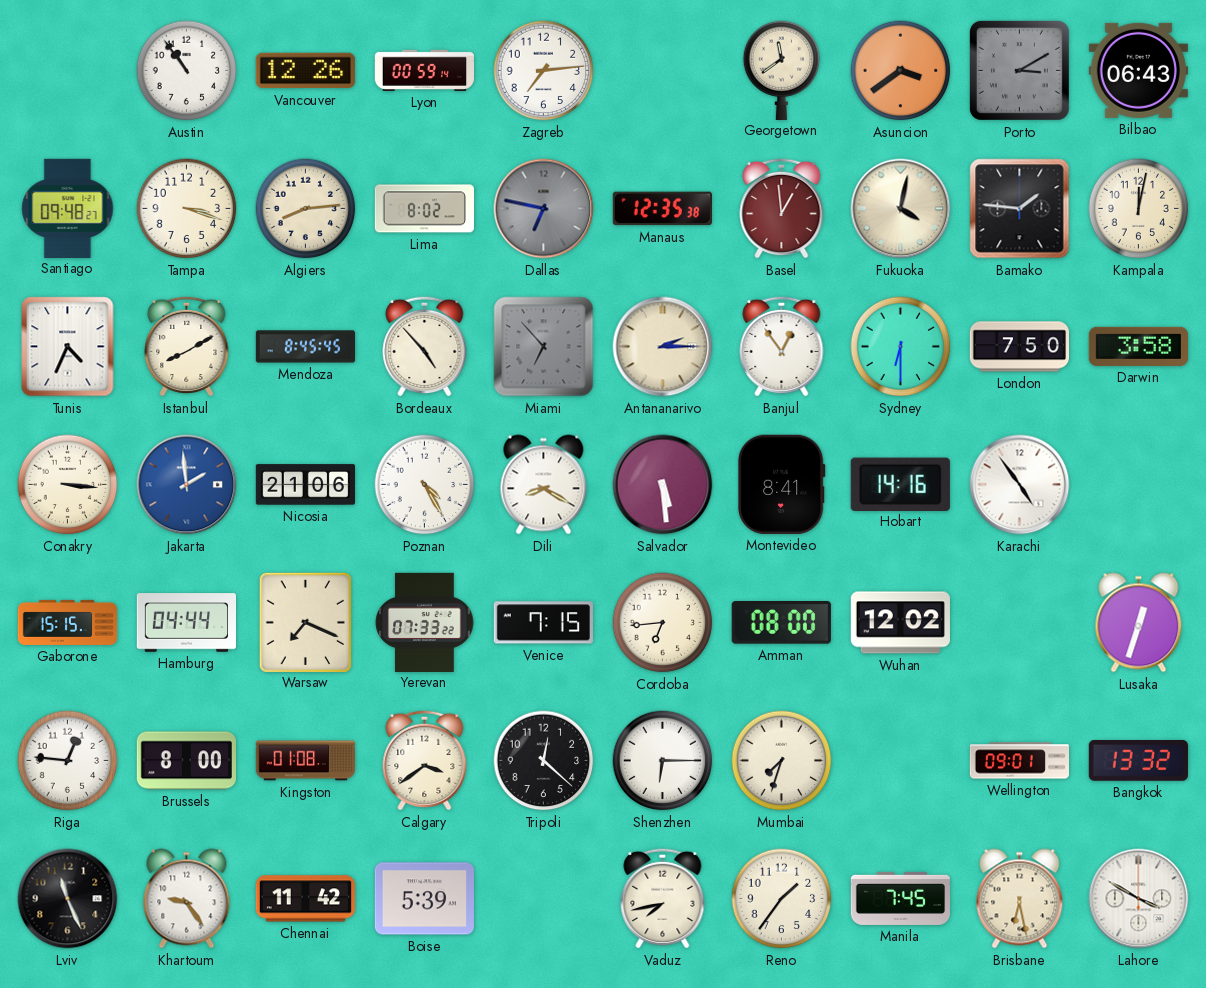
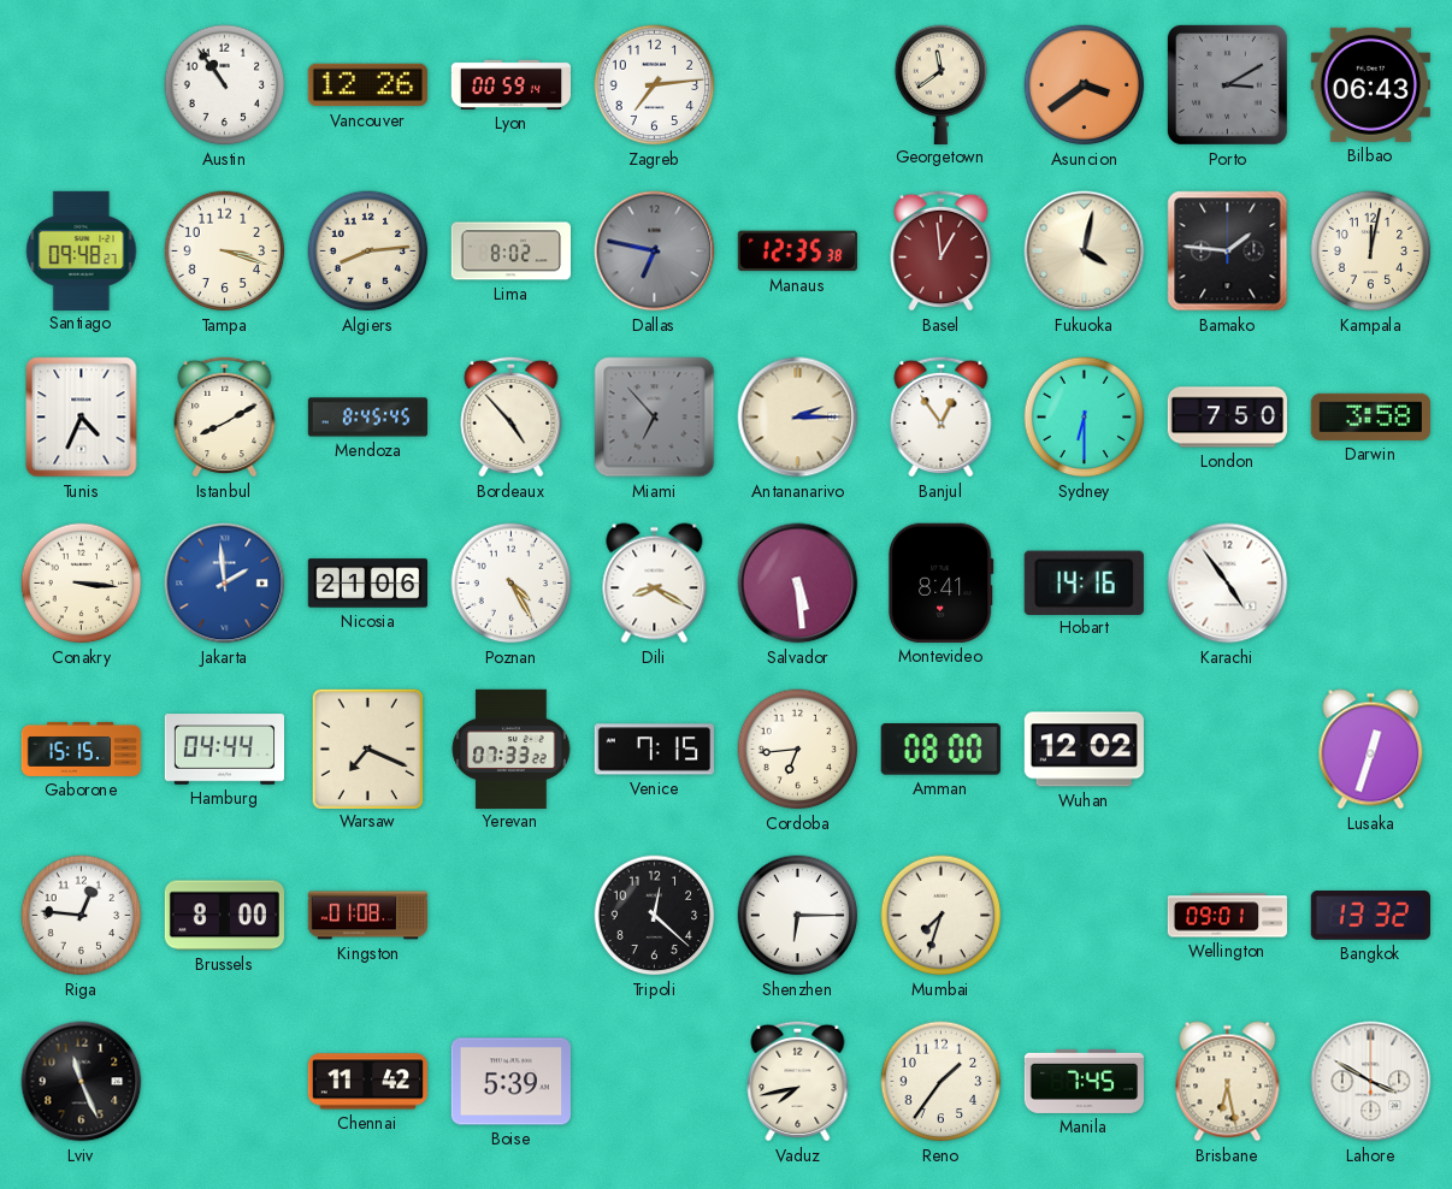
Calgary: 3:39 -> none
Khartoum: 9:24 -> none
